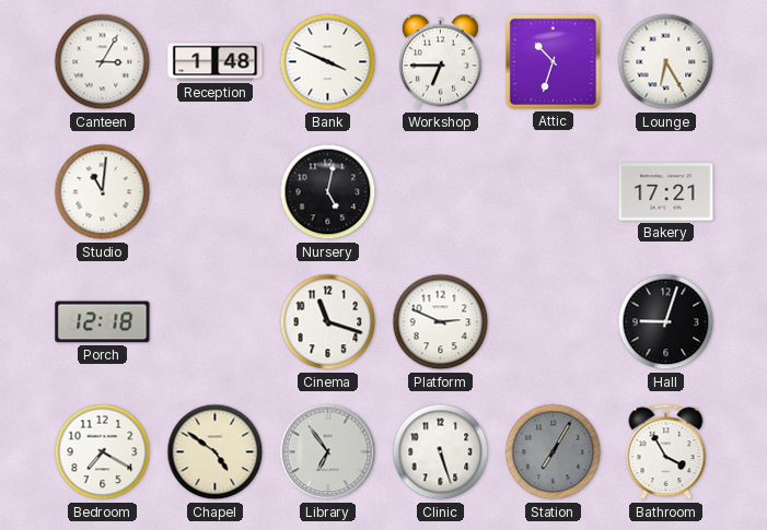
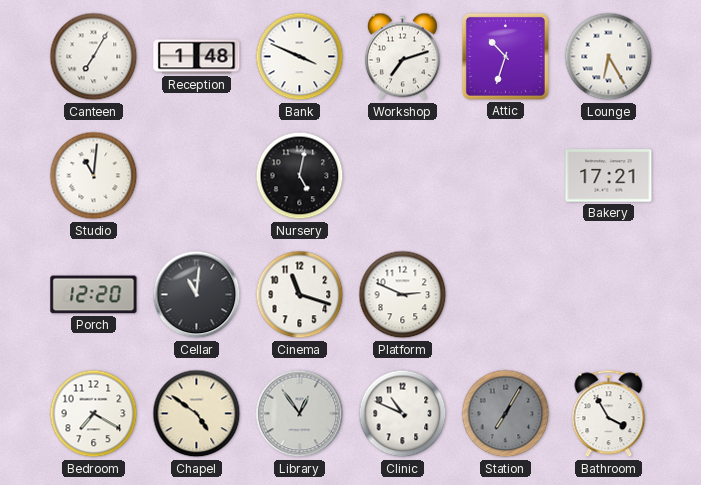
Canteen: 3:05 -> 7:05
Workshop: 6:45 -> 7:12
Porch: 12:18 -> 12:20
Cellar: none -> 11:01
Hall: 9:03 -> none
Library: 6:54 -> 12:54
Clinic: 5:27 -> 10:49
